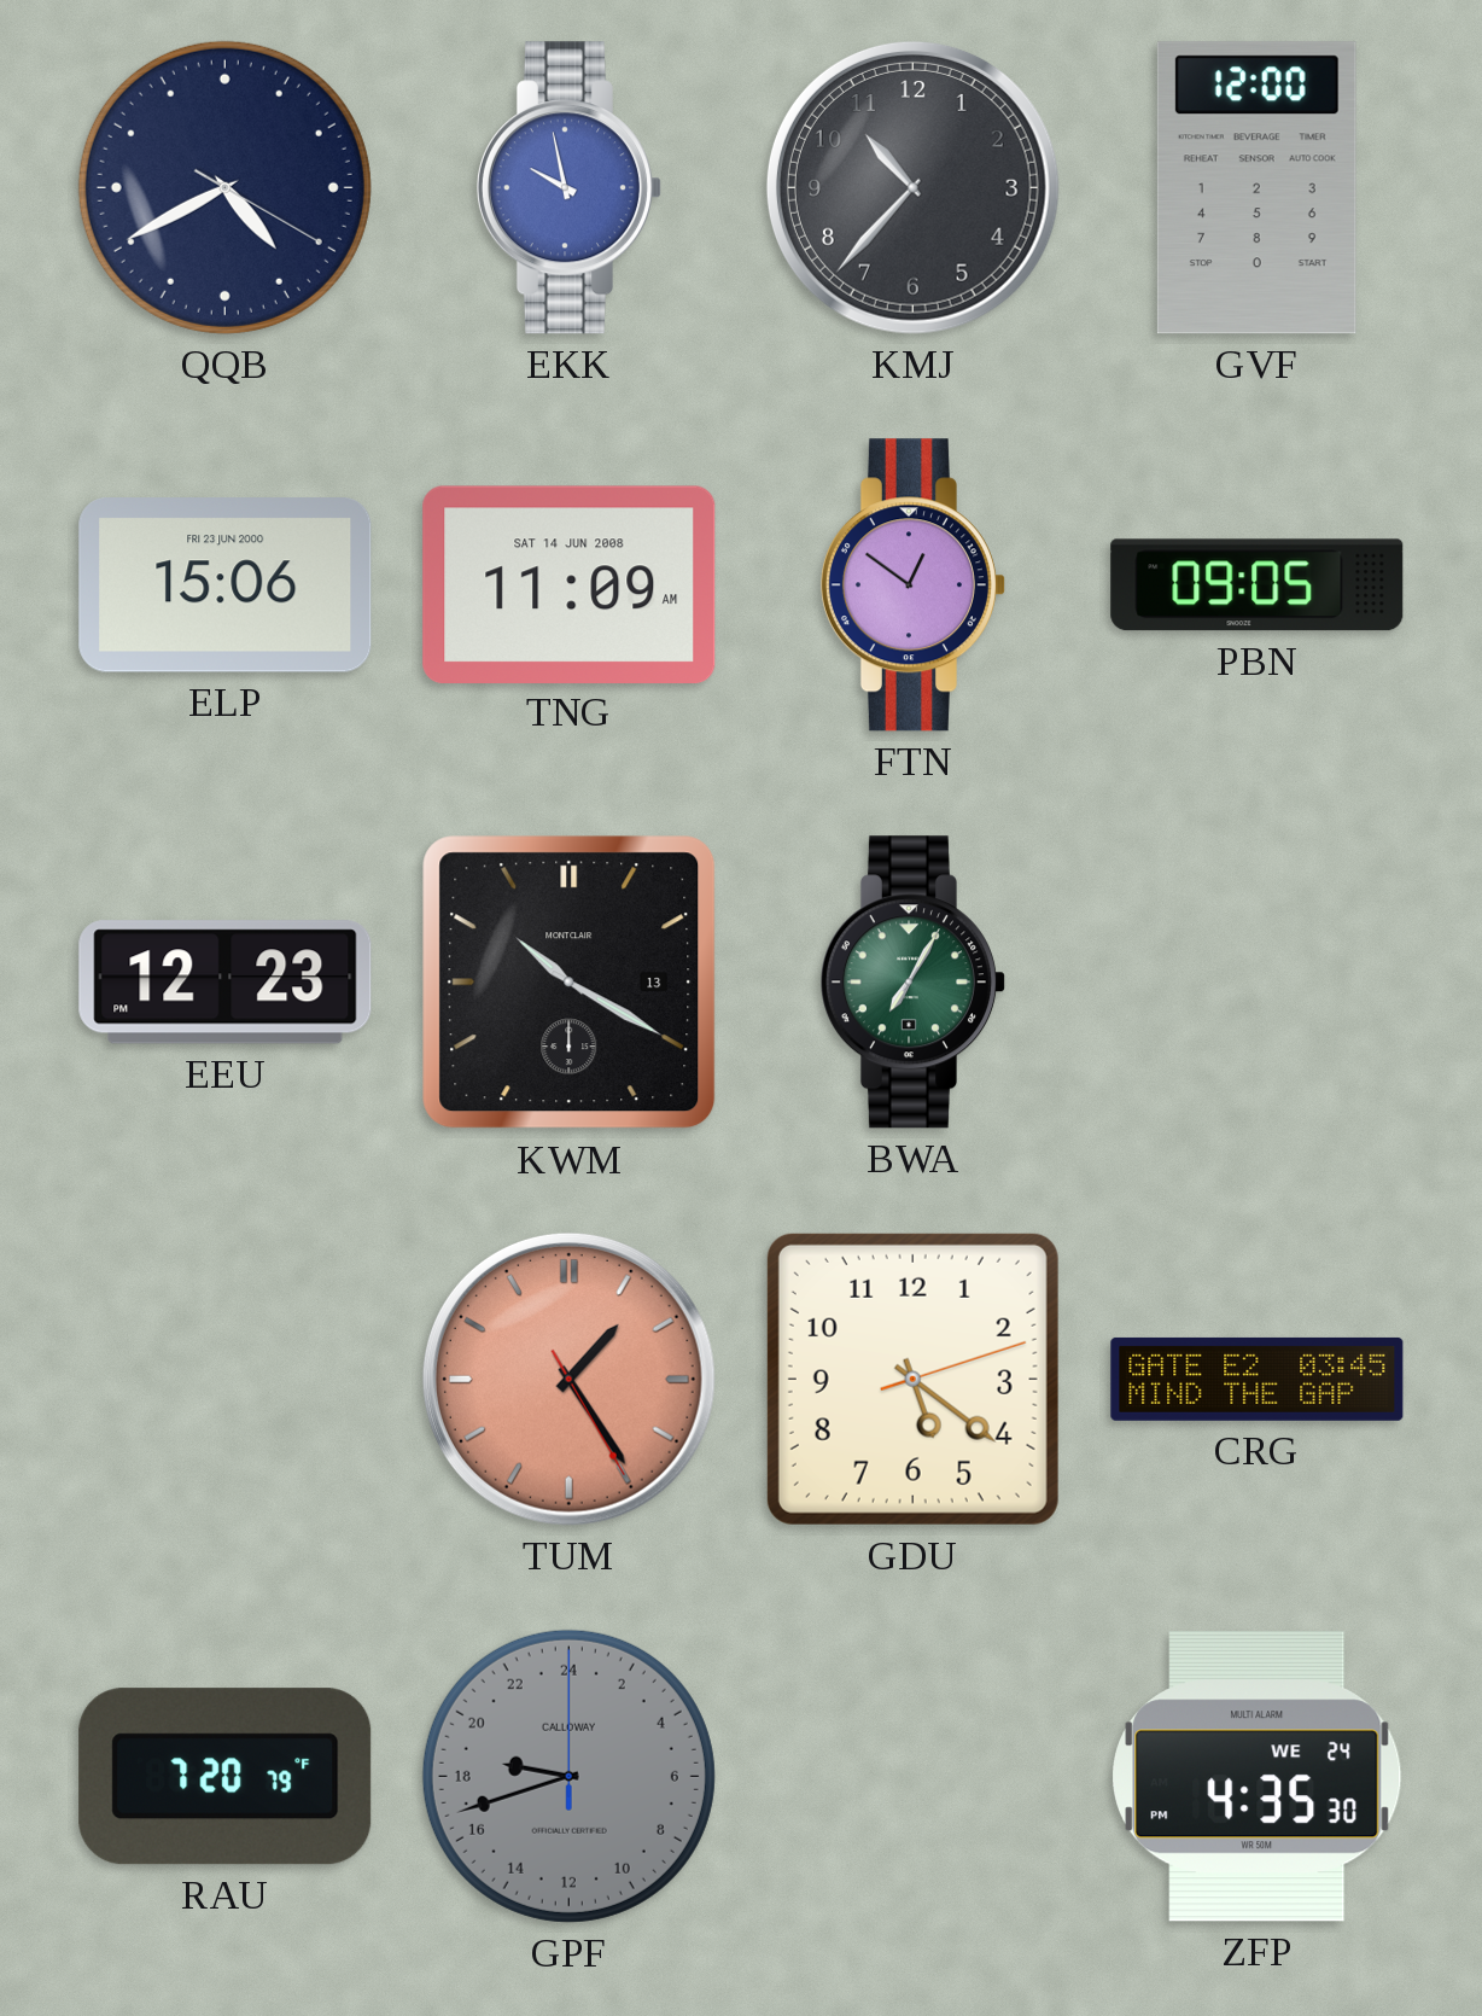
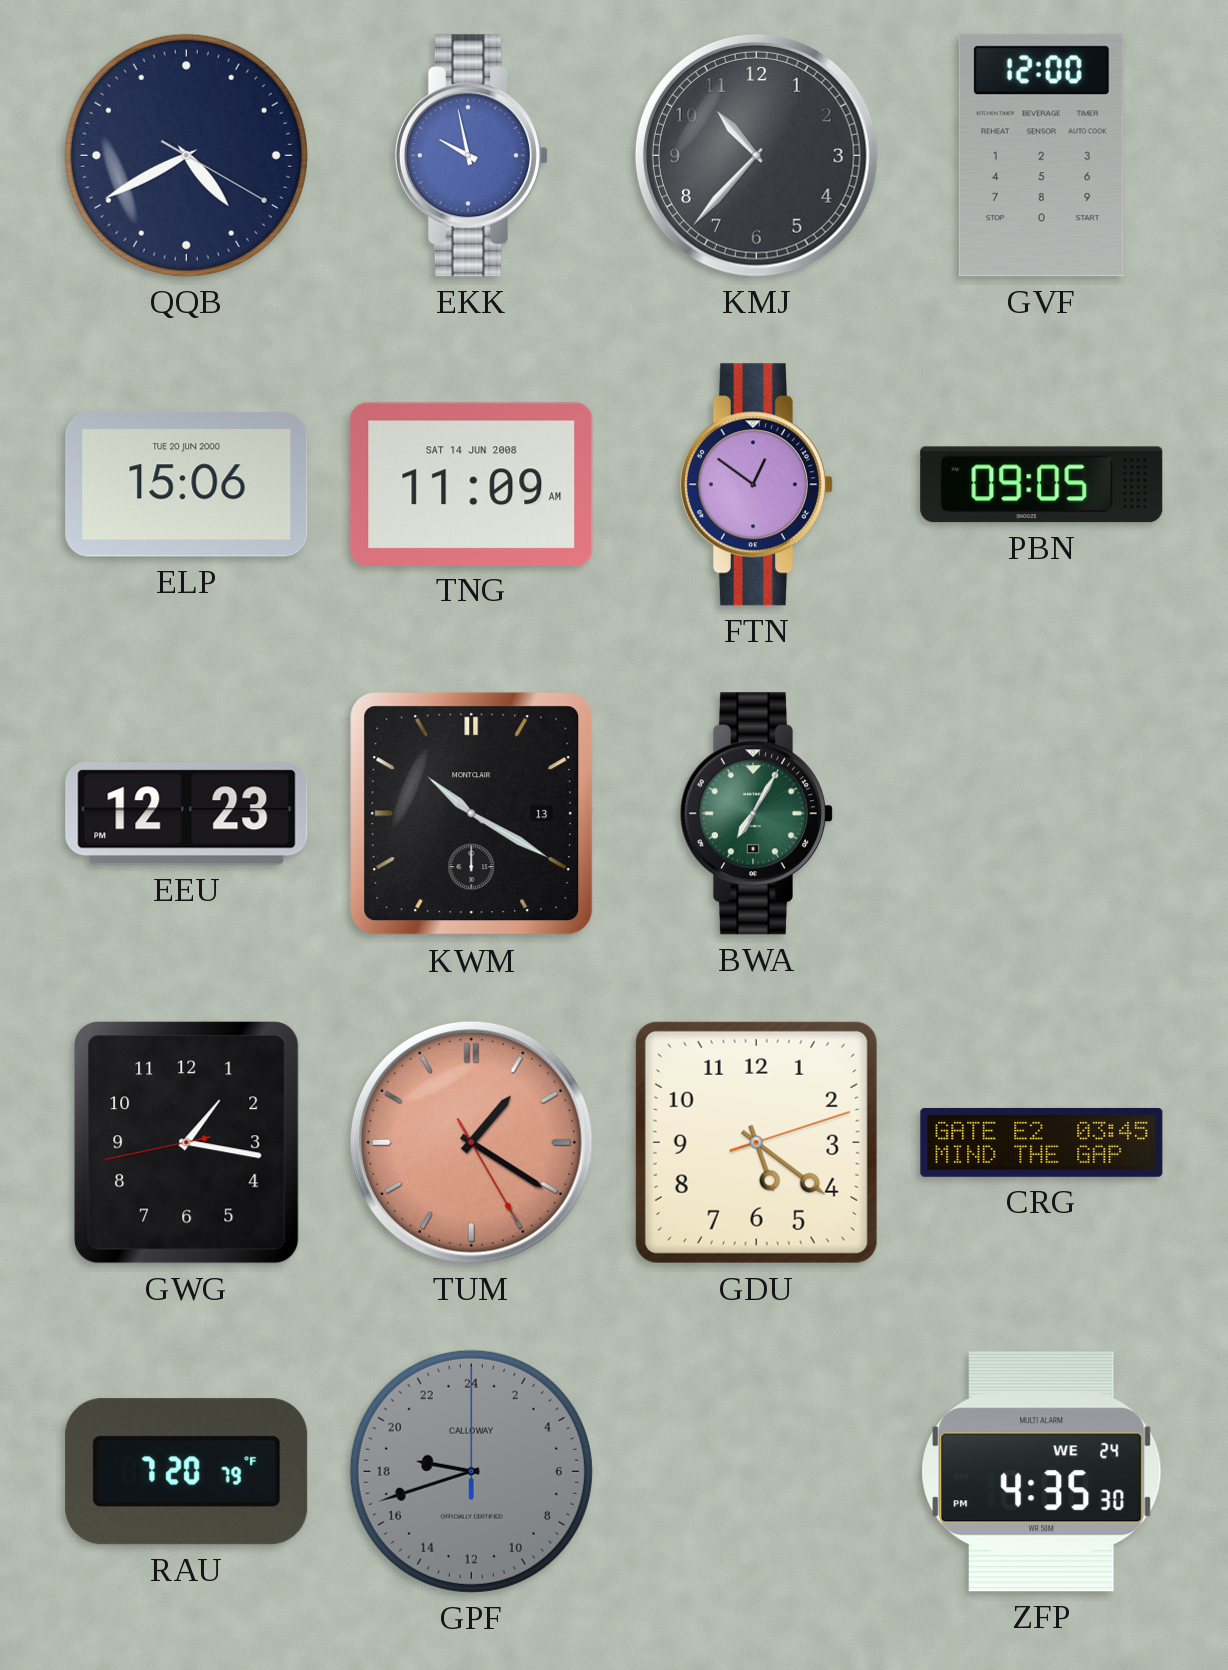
ELP date: FRI 23 JUN 2000 -> TUE 20 JUN 2000
GWG: none -> 1:16
TUM: 1:24 -> 1:20
